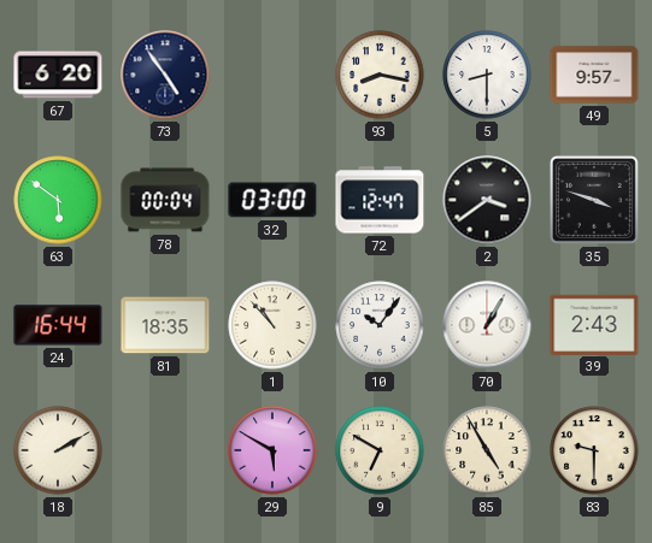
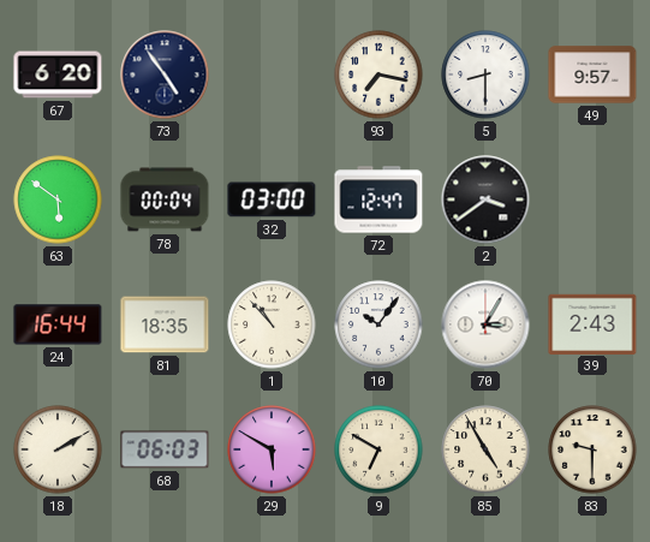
93: 8:17 -> 7:17
35: 3:48 -> none
70: 1:05 -> 3:05
68: none -> 06:03
